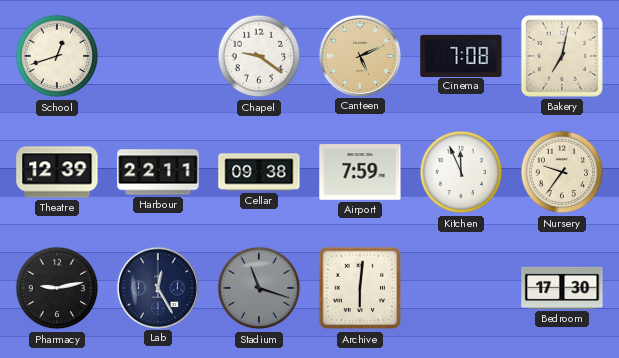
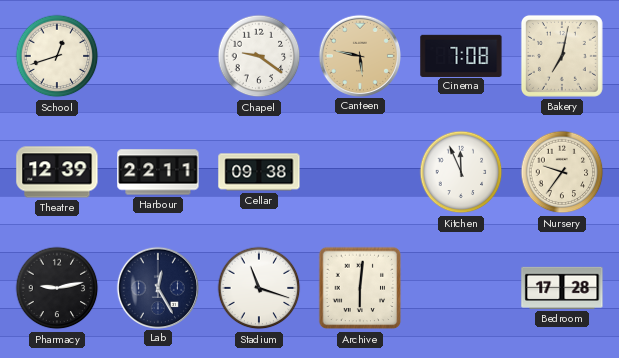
Canteen: 5:11 -> 5:47
Airport: 7:59 -> none
Stadium dial: grey -> white
Bedroom: 17:30 -> 17:28
